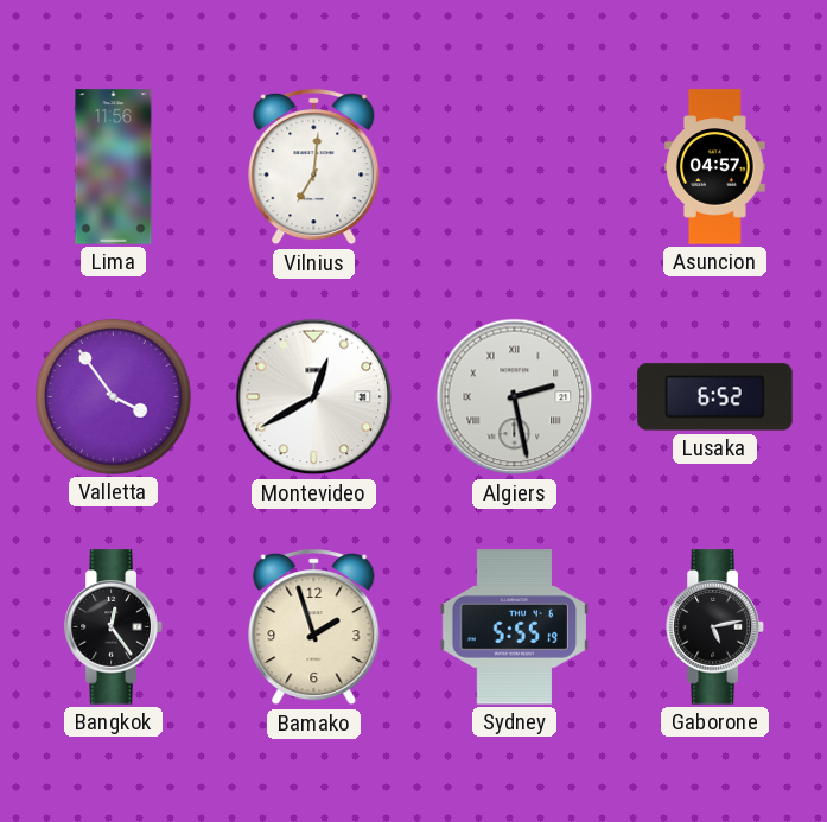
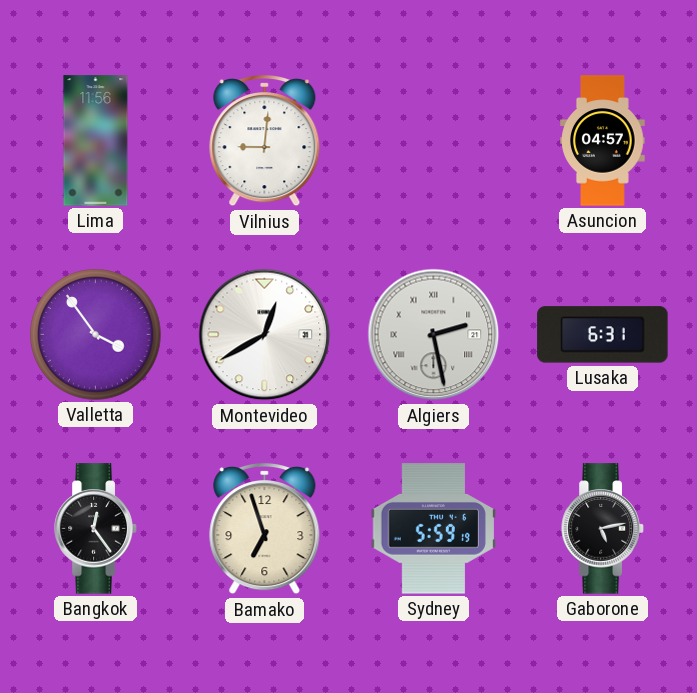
Vilnius: 7:01 -> 9:01
Lusaka: 6:52 -> 6:31
Bamako: 1:57 -> 6:57
Sydney: 5:55 -> 5:59
